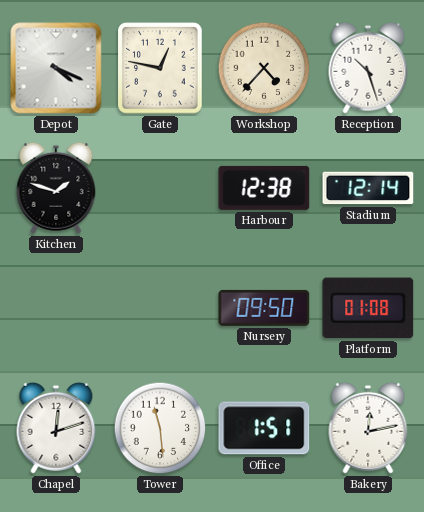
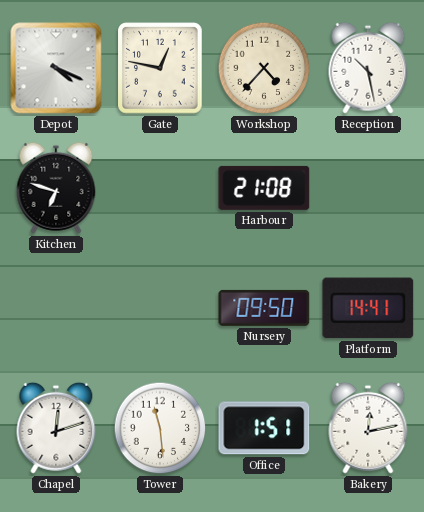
Reception: 10:27 -> 10:28
Kitchen: 1:48 -> 6:48
Harbour: 12:38 -> 21:08
Stadium: 12:14 -> none
Platform: 01:08 -> 14:41
